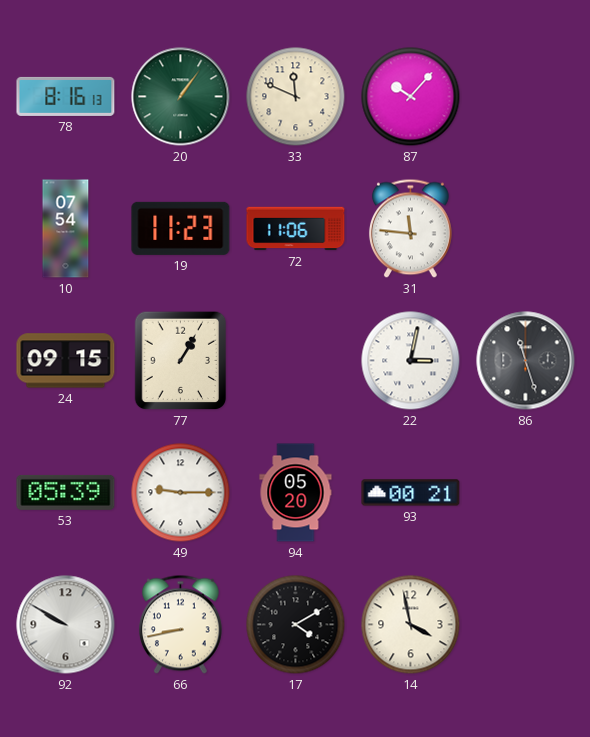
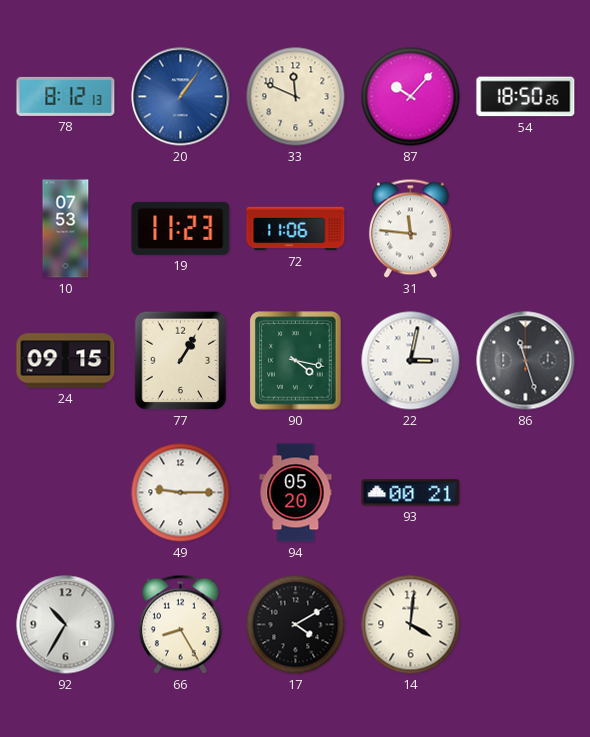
78: 8:16 -> 8:12
20 dial: green -> blue
54: none -> 18:50
10: 07:54 -> 07:53
90: none -> 4:17
53: 05:39 -> none
92: 9:50 -> 10:35
66: 8:43 -> 8:25
14: 3:58 -> 4:01
